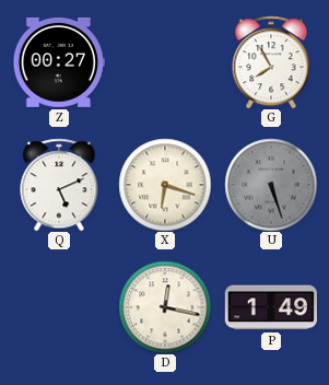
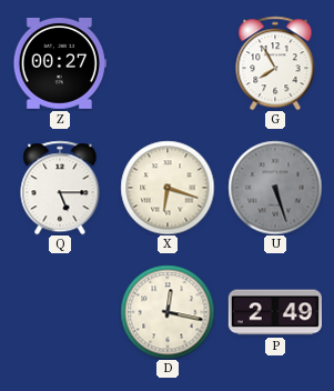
Q: 5:11 -> 5:15
P: 1:49 -> 2:49
